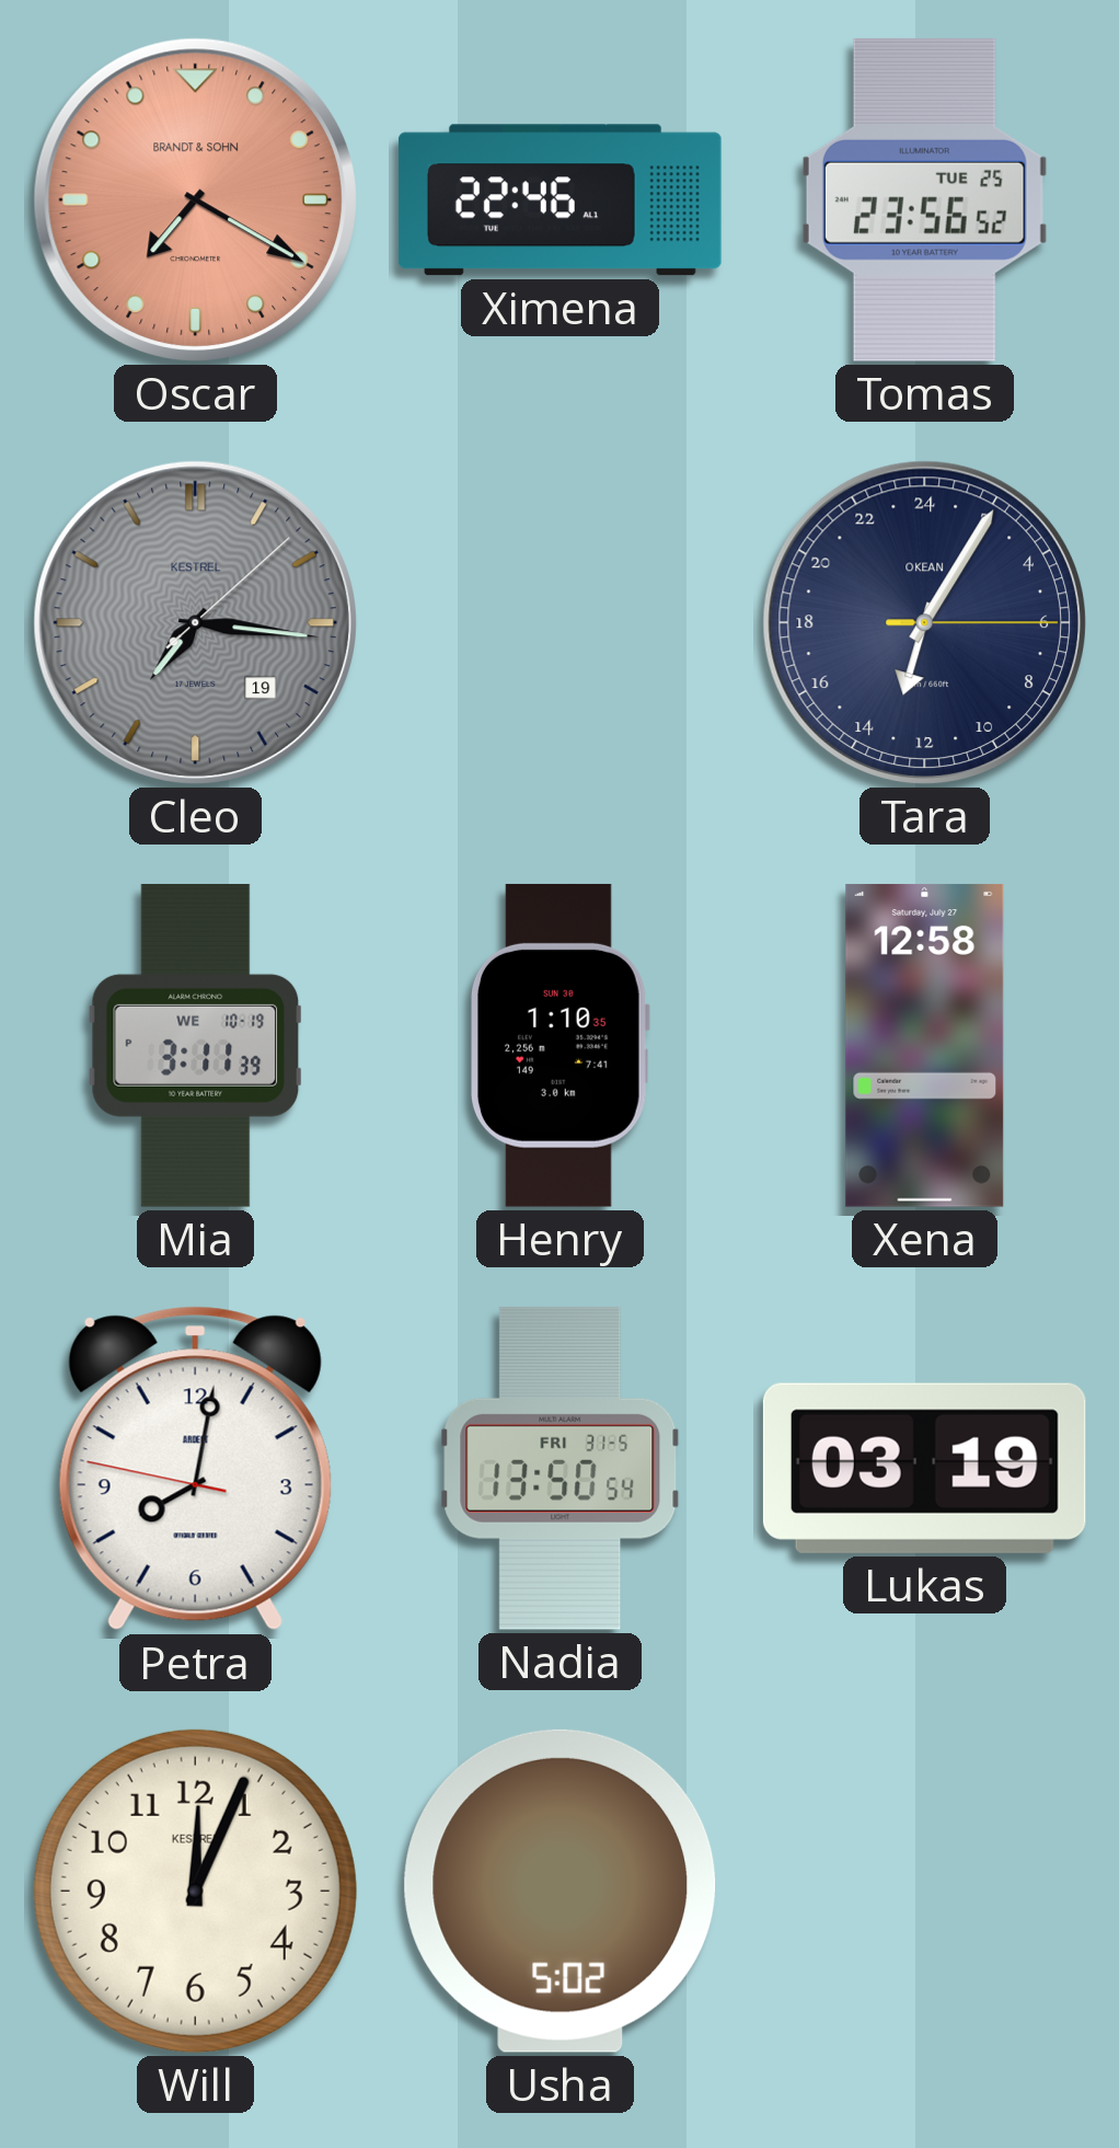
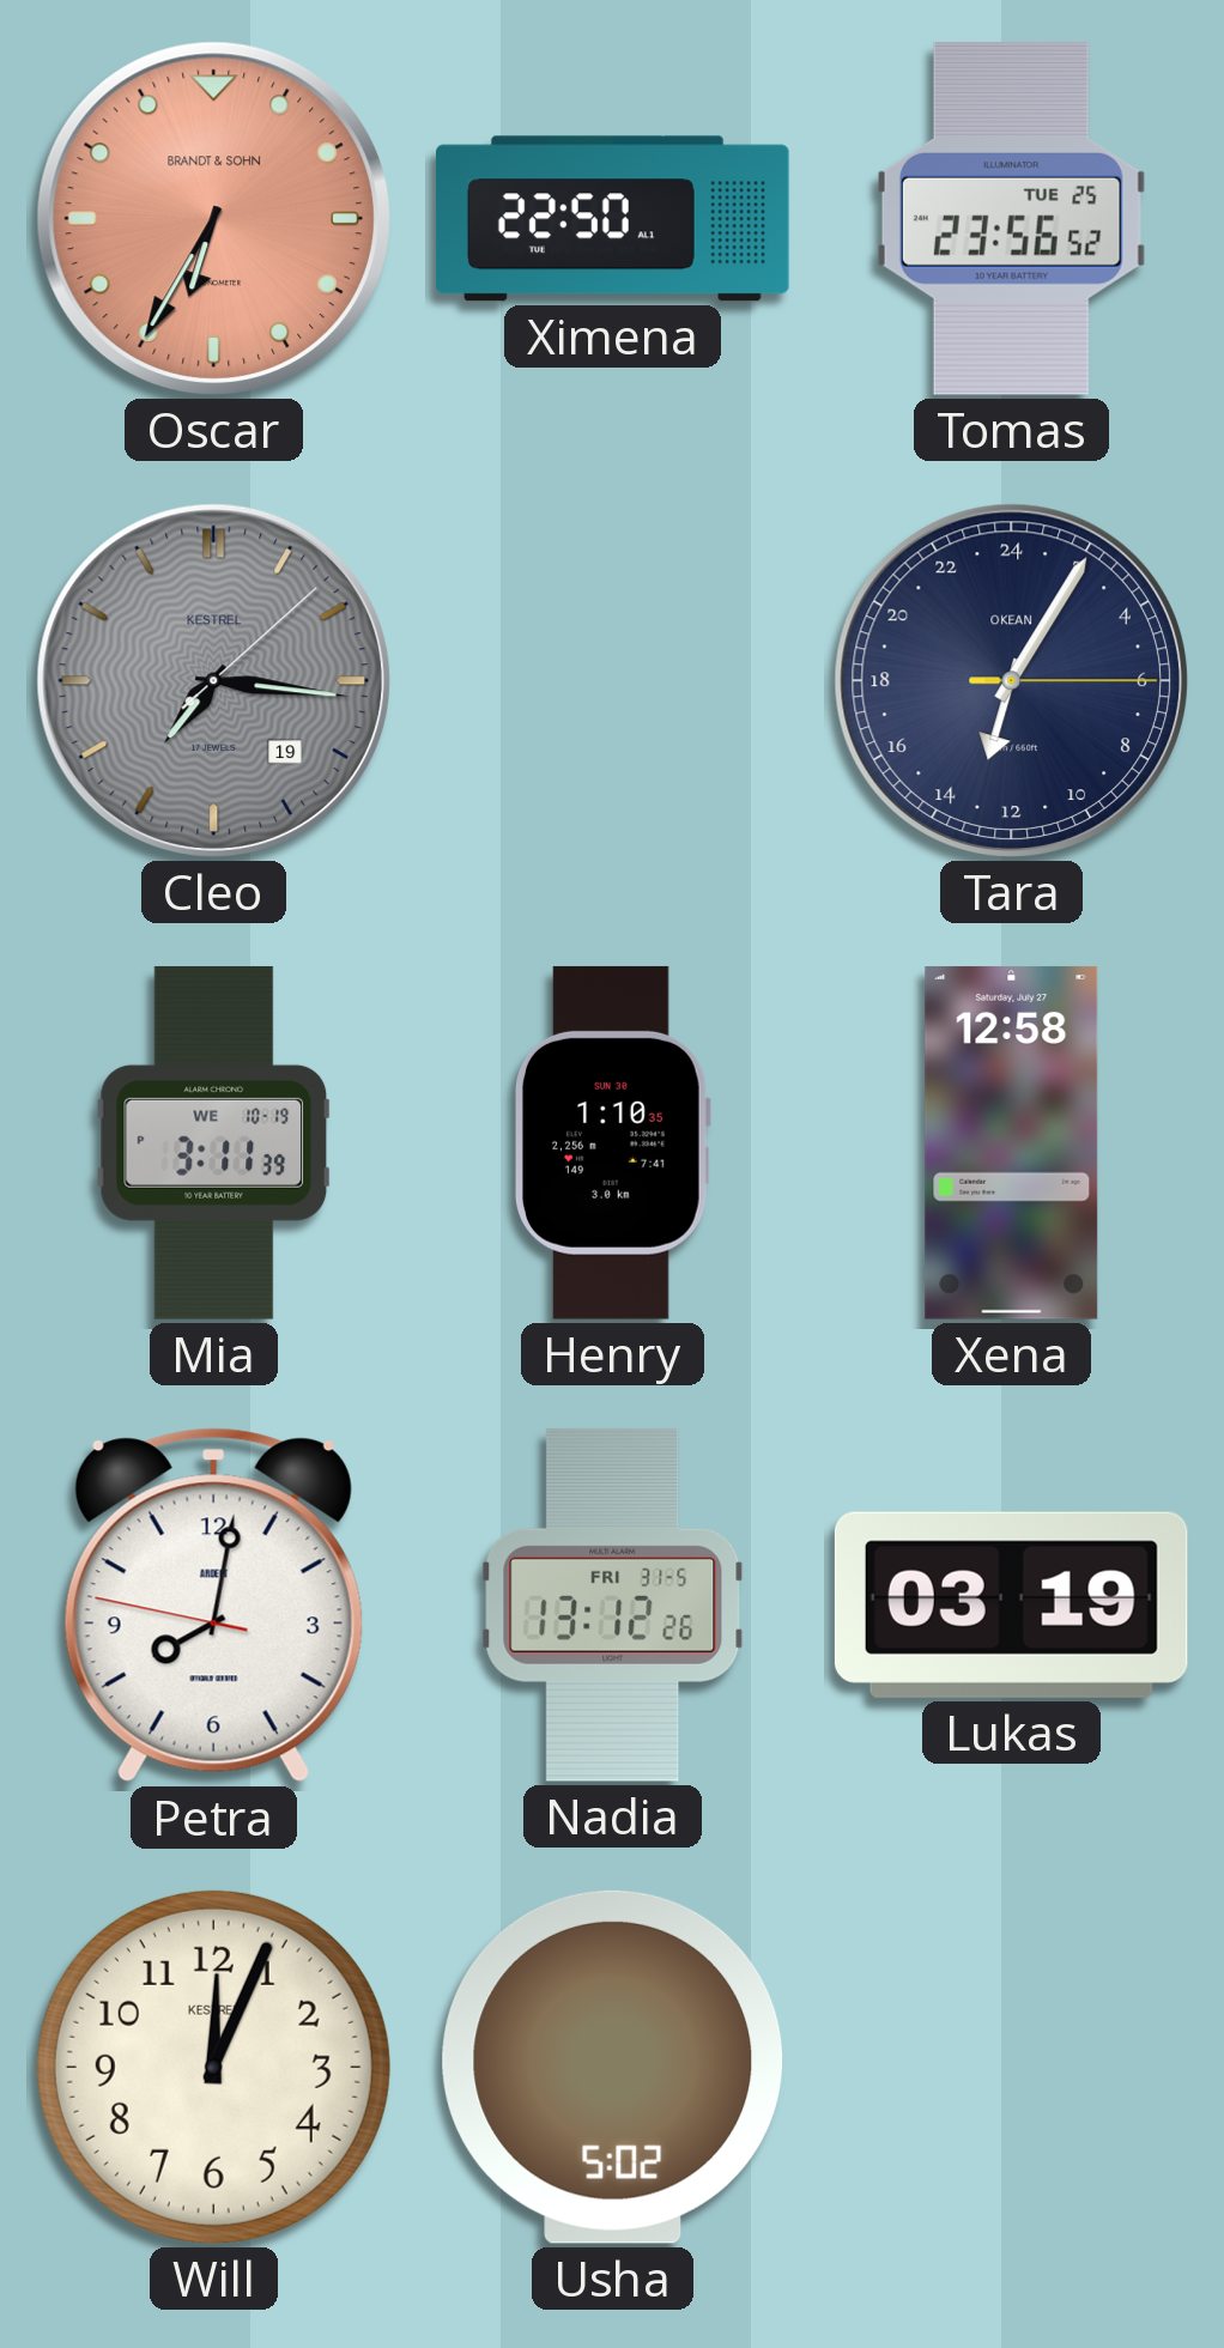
Oscar: 7:20 -> 6:35
Ximena: 22:46 -> 22:50
Nadia: 13:50 -> 13:12
